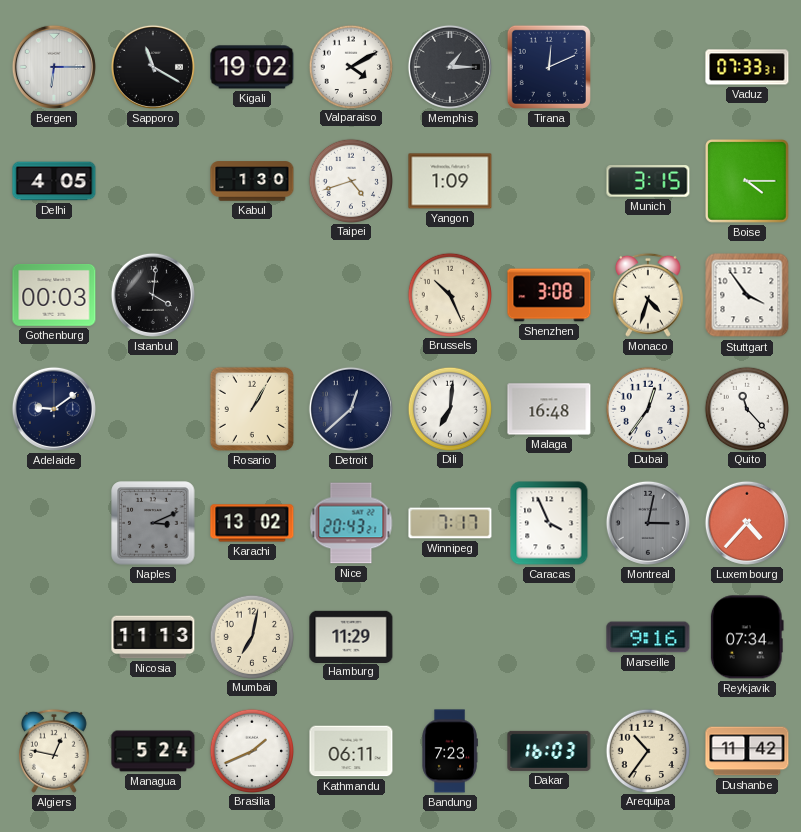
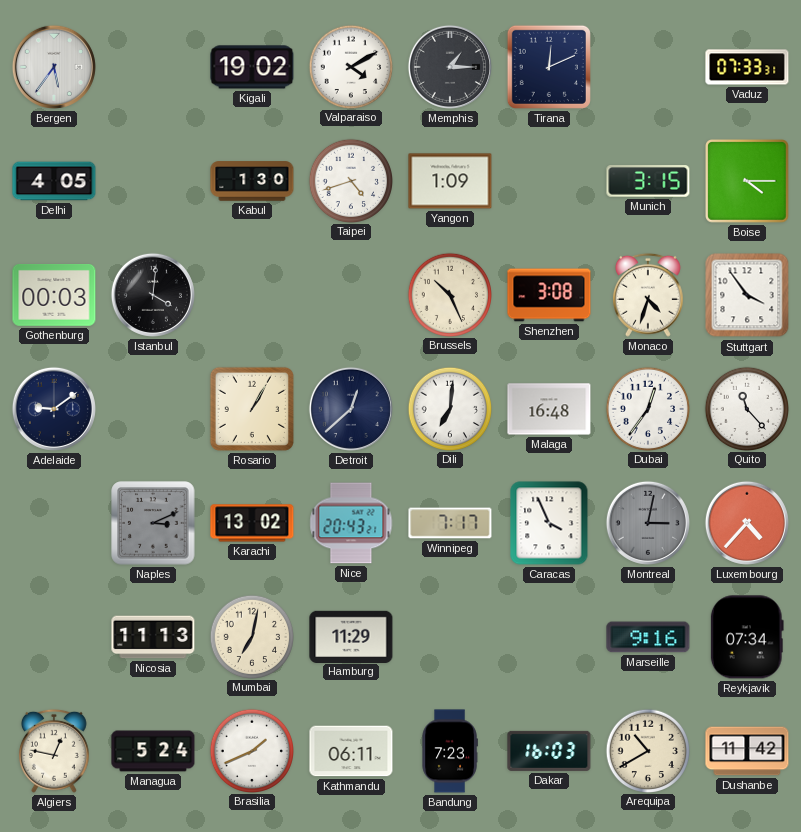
Bergen: 6:15 -> 5:36
Sapporo: 11:20 -> none
Arequipa: 10:36 -> 10:40
